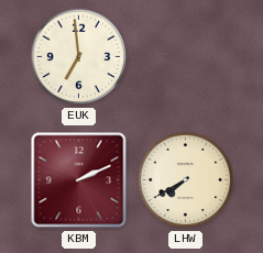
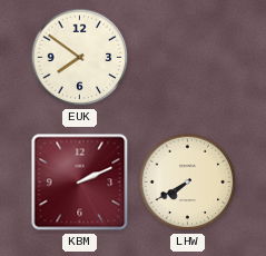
EUK: 6:59 -> 7:51
